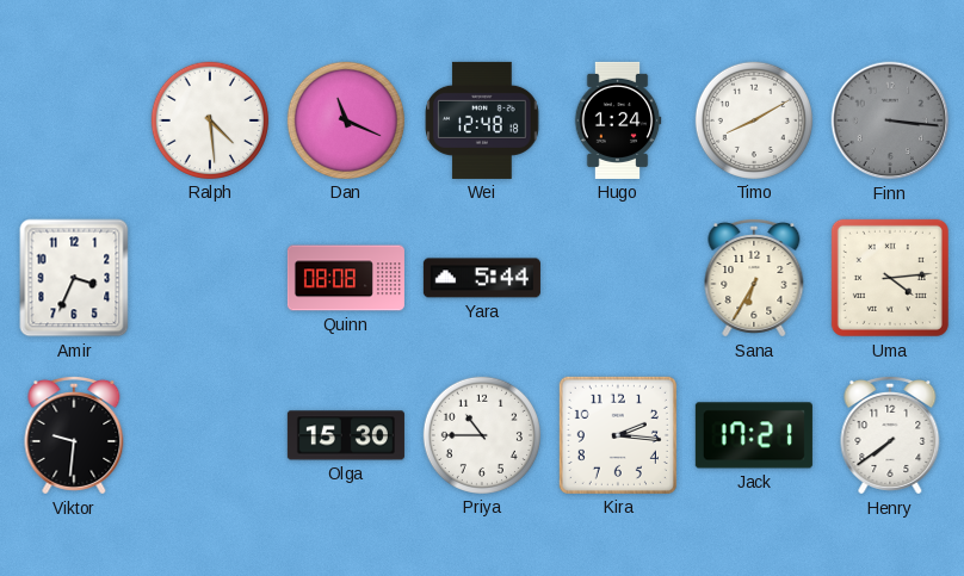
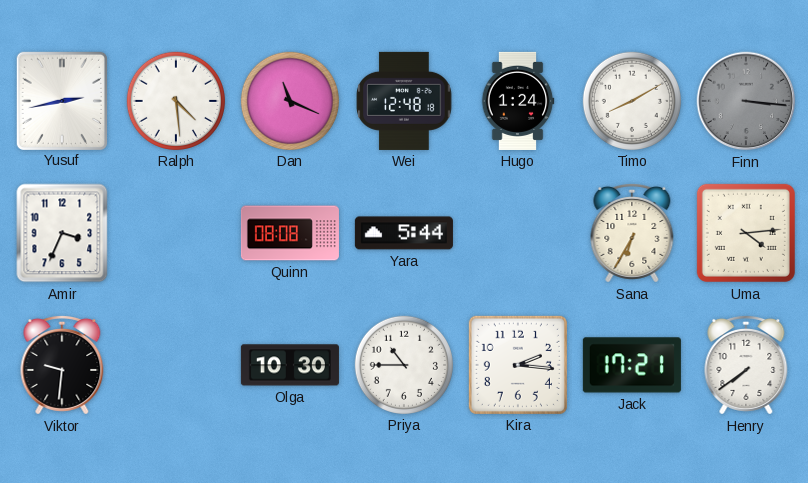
Yusuf: none -> 2:43
Olga: 15:30 -> 10:30
